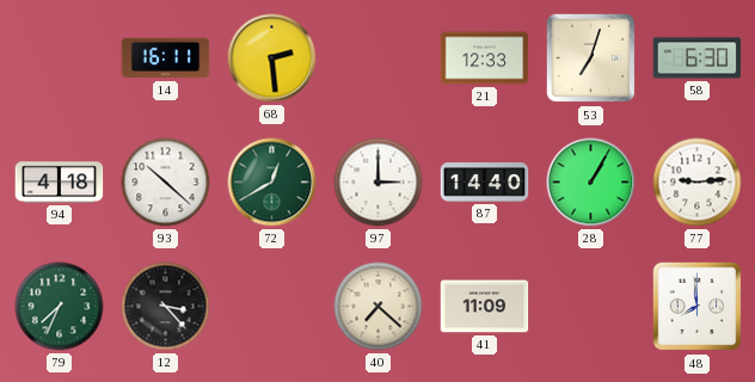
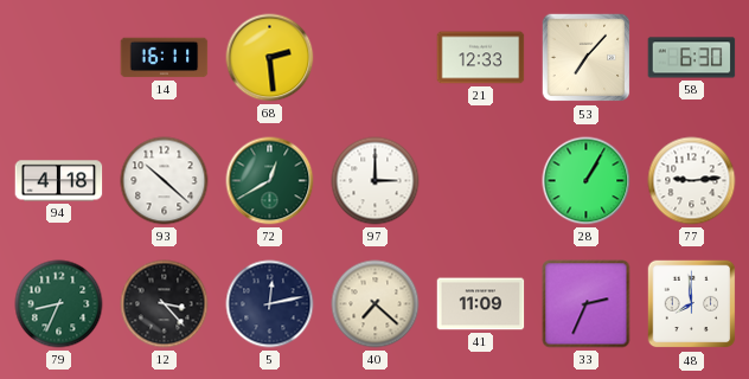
53: 7:03 -> 7:07
87: 14:40 -> none
79: 7:34 -> 8:34
5: none -> 12:13
33: none -> 2:34
